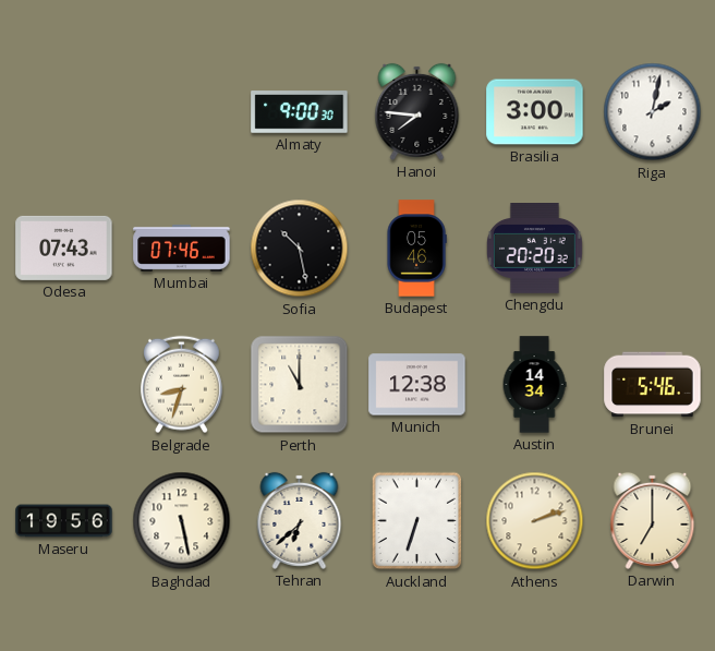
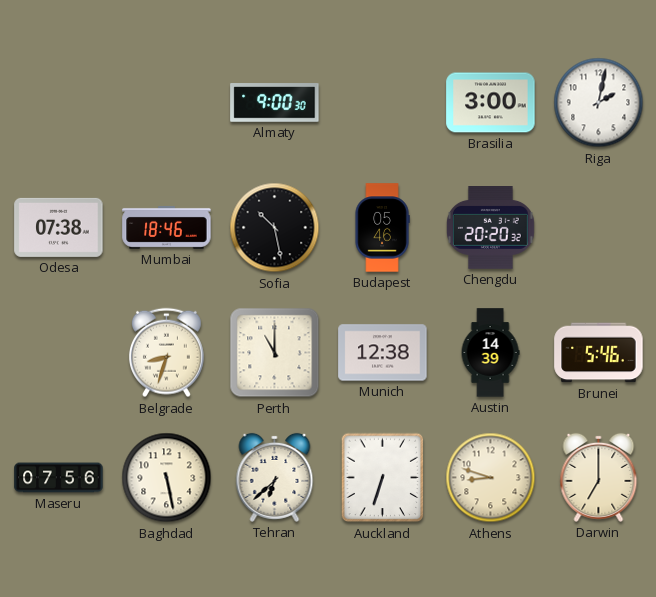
Hanoi: 7:46 -> none
Odesa: 07:43 -> 07:38
Mumbai: 07:46 -> 18:46
Austin: 14:34 -> 14:39
Maseru: 19:56 -> 07:56
Athens: 2:12 -> 8:48
